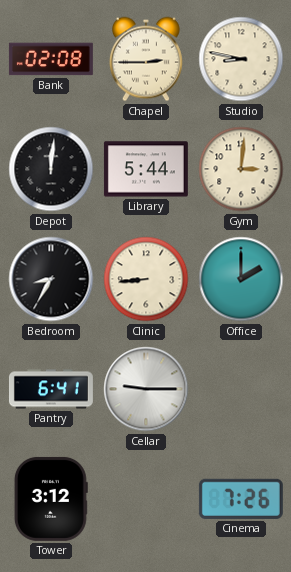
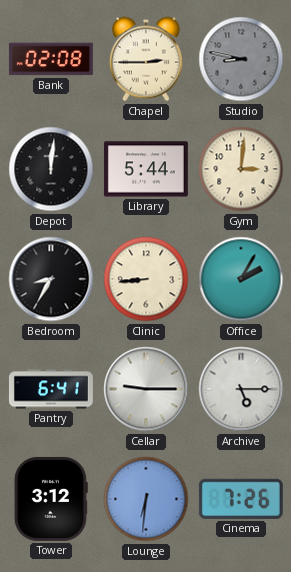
Studio dial: cream -> grey
Office: 2:00 -> 2:05
Archive: none -> 5:15
Lounge: none -> 6:31
